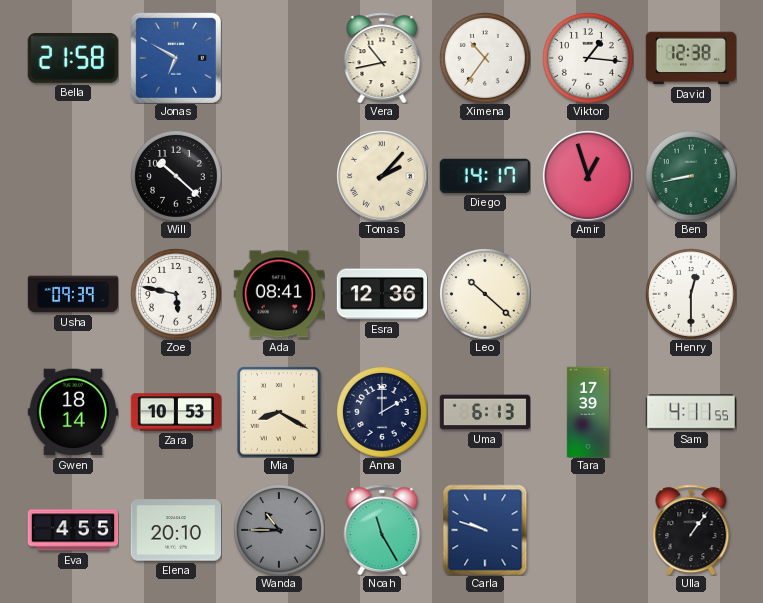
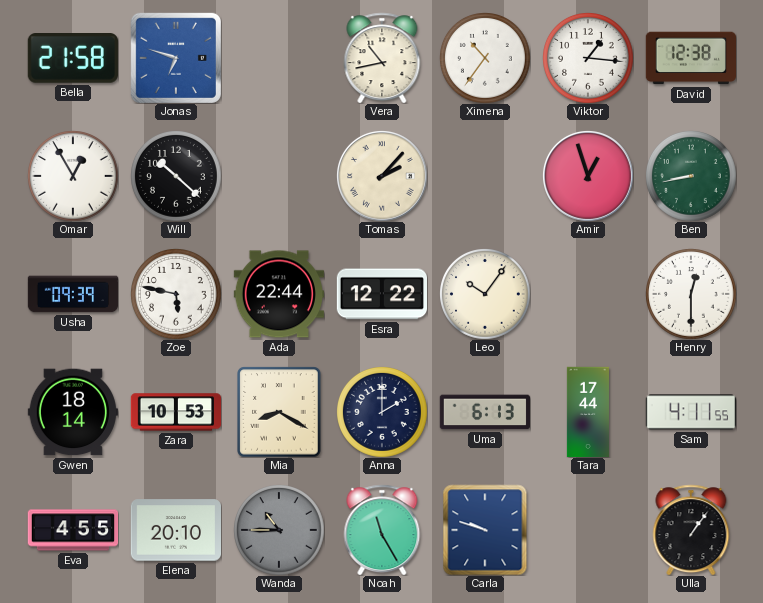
Jonas: 6:50 -> 6:48
Omar: none -> 12:55
Diego: 14:17 -> none
Ada: 08:41 -> 22:44
Esra: 12:36 -> 12:22
Leo: 10:22 -> 10:06
Tara: 17:39 -> 17:44
